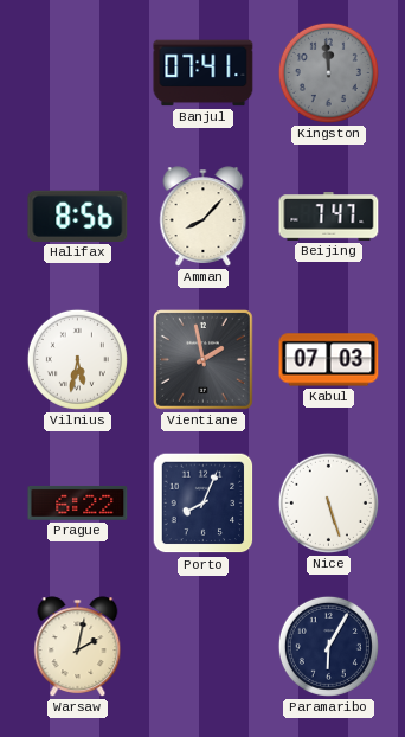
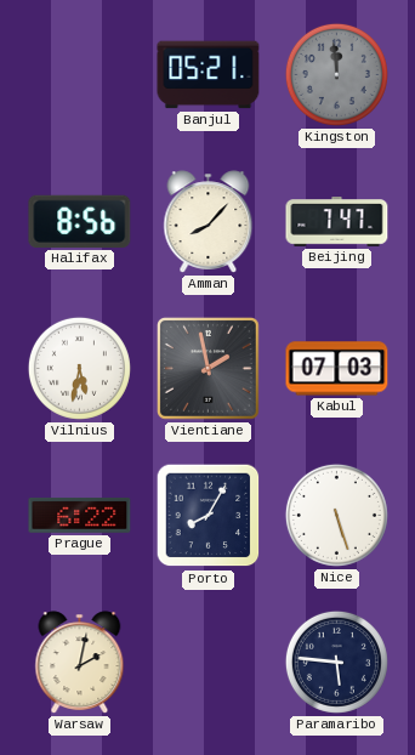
Banjul: 07:41 -> 05:21
Porto: 8:04 -> 8:05
Paramaribo: 6:05 -> 5:46
